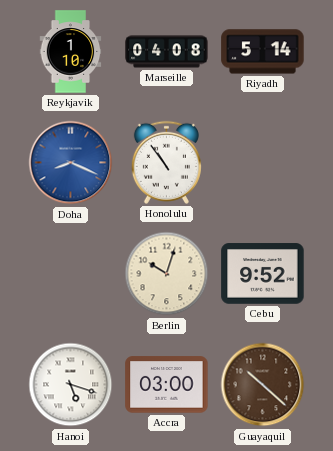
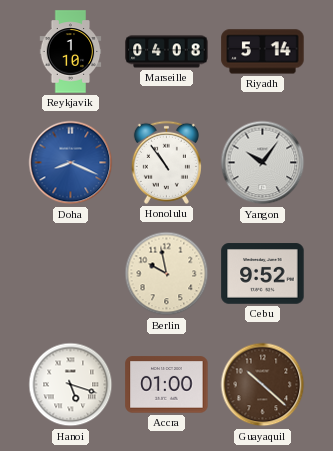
Yangon: none -> 10:06
Berlin: 10:03 -> 9:58
Accra: 03:00 -> 01:00
